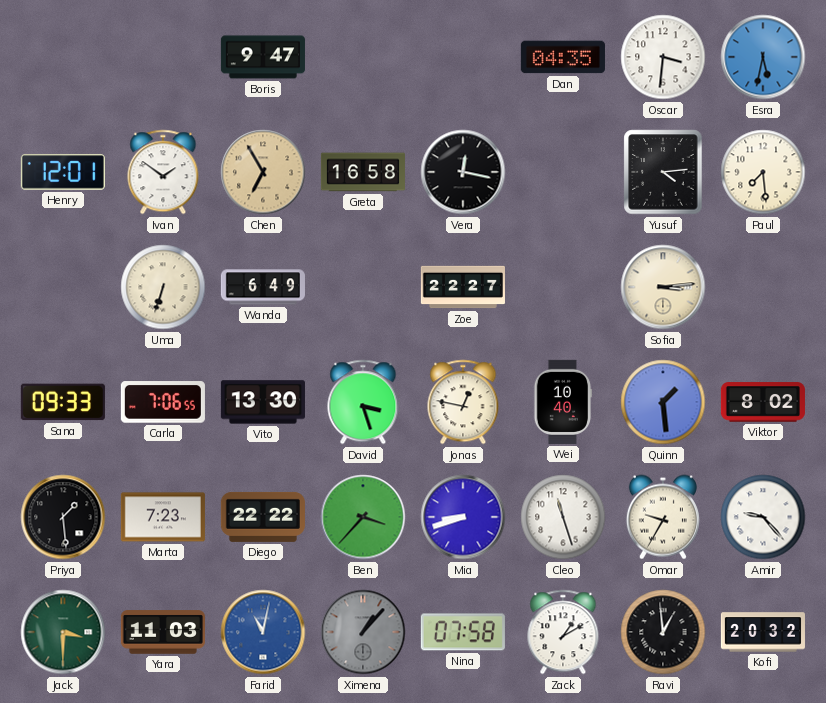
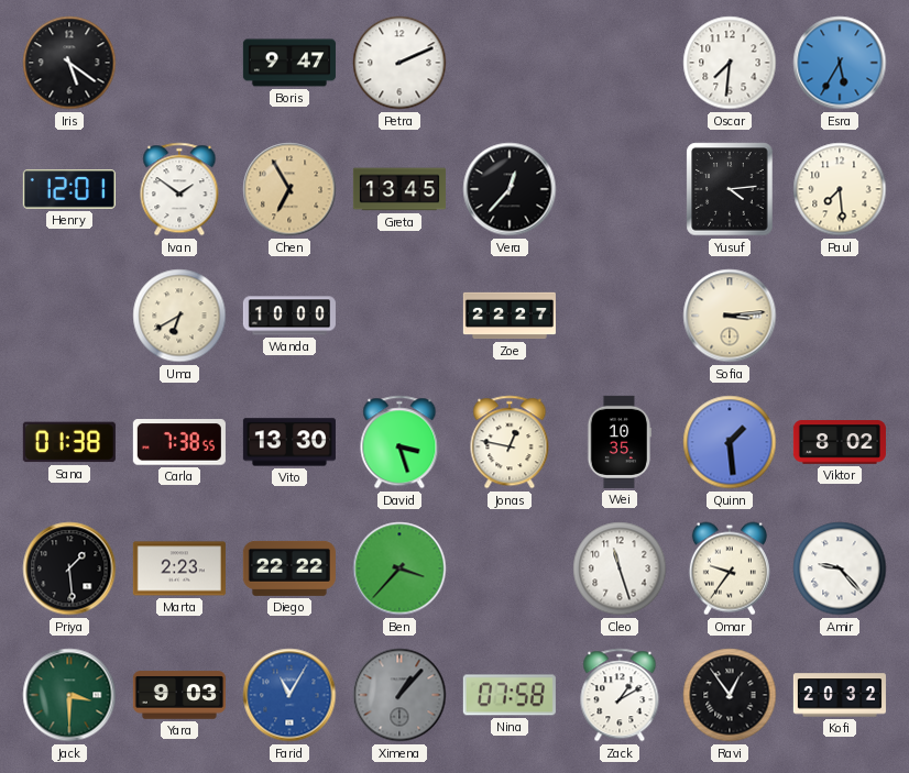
Iris: none -> 5:21
Petra: none -> 2:11
Dan: 04:35 -> none
Oscar: 3:31 -> 7:31
Esra: 5:32 -> 5:35
Greta: 16:58 -> 13:45
Vera: 12:17 -> 12:37
Uma: 6:33 -> 6:40
Wanda: 6:49 -> 10:00
Sana: 09:33 -> 01:38
Carla: 7:06 -> 7:38
Wei: 10:40 -> 10:35
Marta: 7:23 -> 2:23
Mia: 8:42 -> none
Omar: 9:35 -> 9:36
Yara: 11:03 -> 9:03
Farid: 11:02 -> 11:05
Ravi: 12:59 -> 12:54
